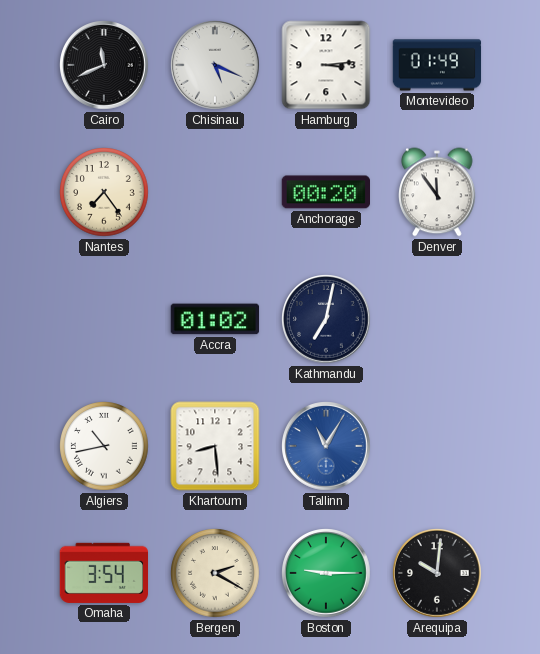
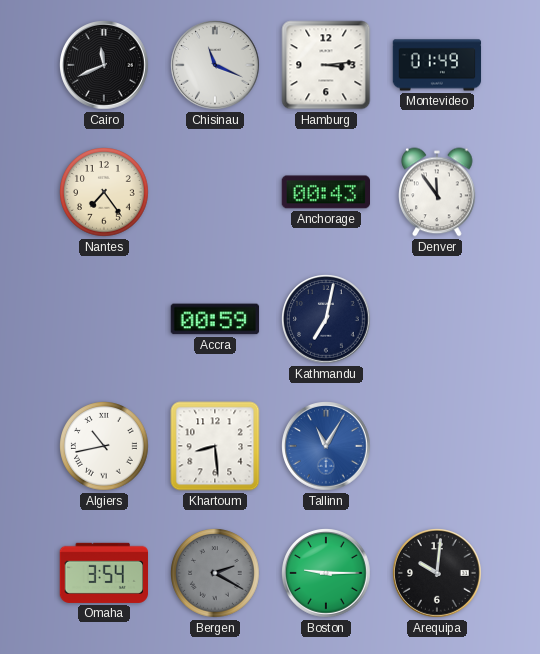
Chisinau: 5:19 -> 11:19
Anchorage: 00:20 -> 00:43
Accra: 01:02 -> 00:59
Bergen dial: cream -> grey
